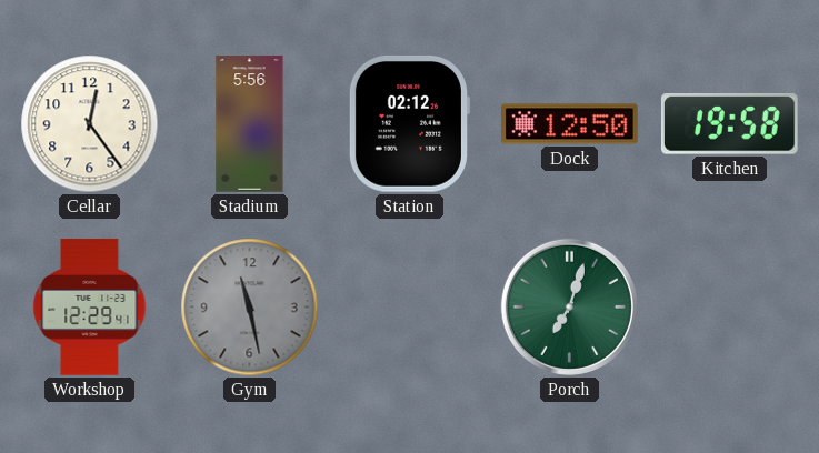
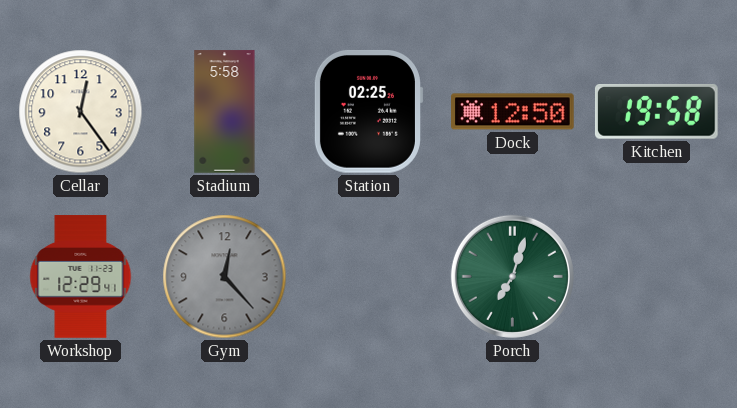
Stadium: 5:56 -> 5:58
Station: 02:12 -> 02:25
Gym: 11:28 -> 12:23
